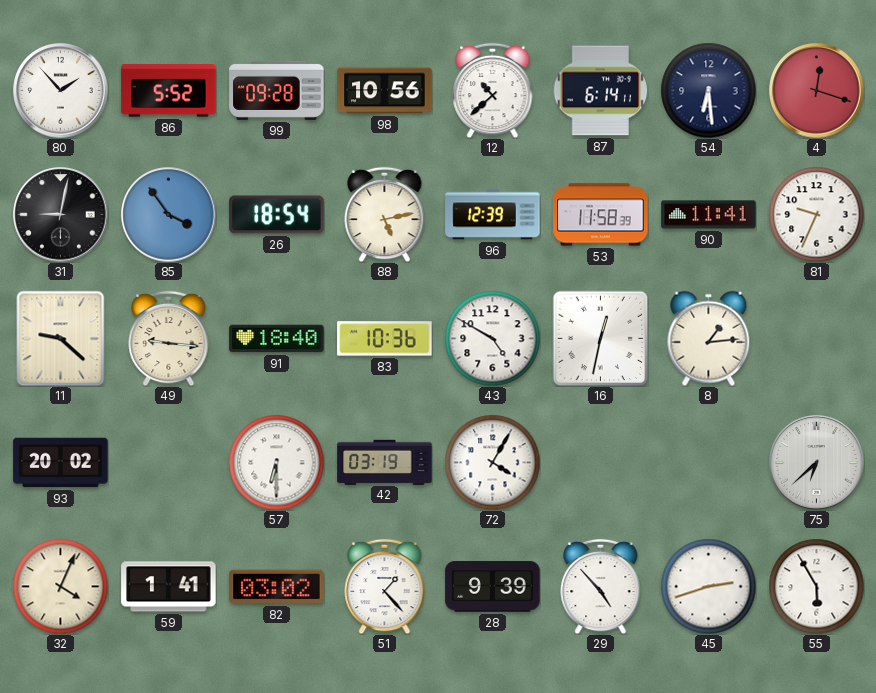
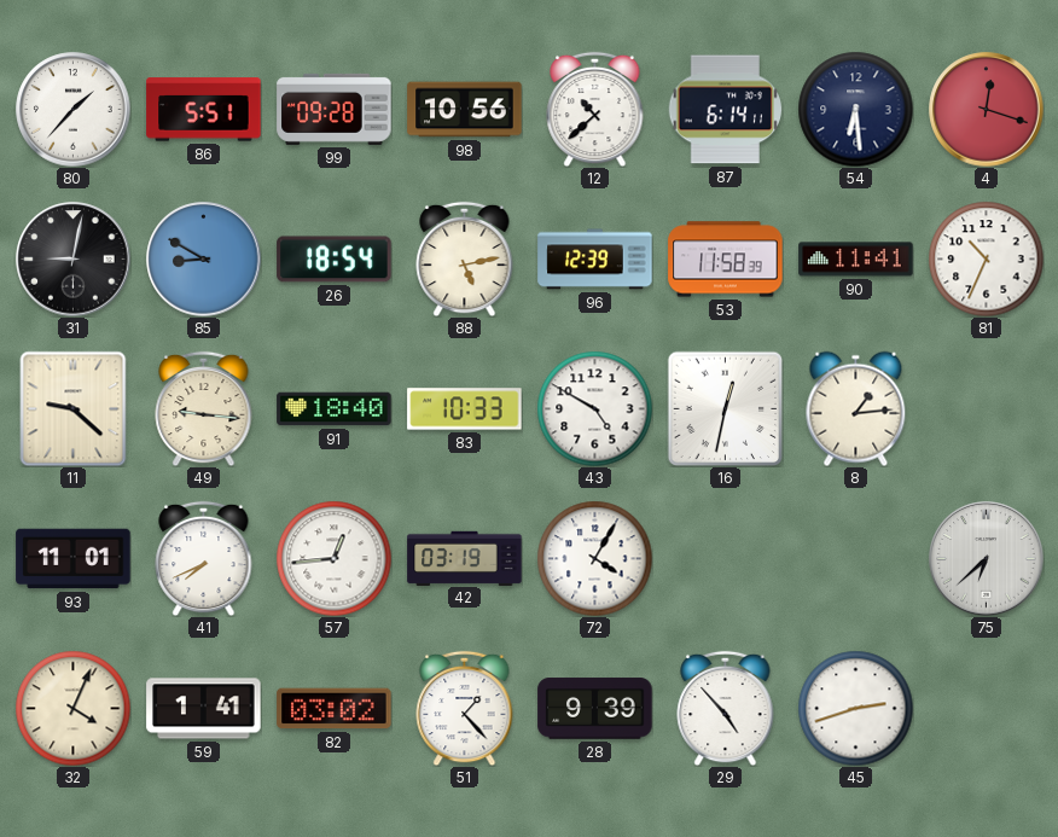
80: 1:53 -> 1:37
86: 5:52 -> 5:51
85: 3:54 -> 8:50
81: 9:34 -> 10:34
83: 10:36 -> 10:33
93: 20:02 -> 11:01
41: none -> 7:41
57: 6:30 -> 12:44
55: 5:55 -> none
